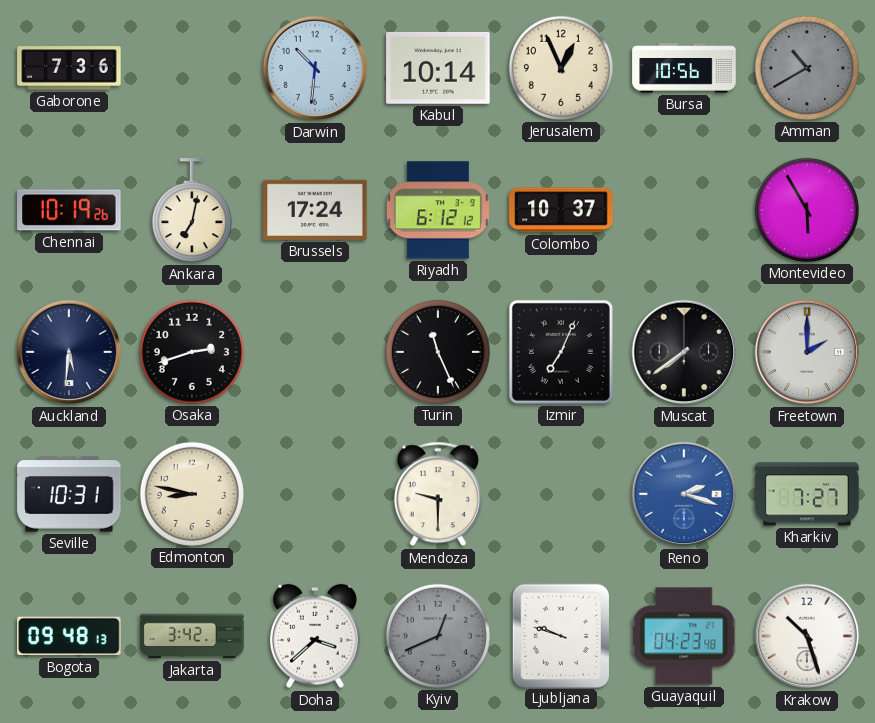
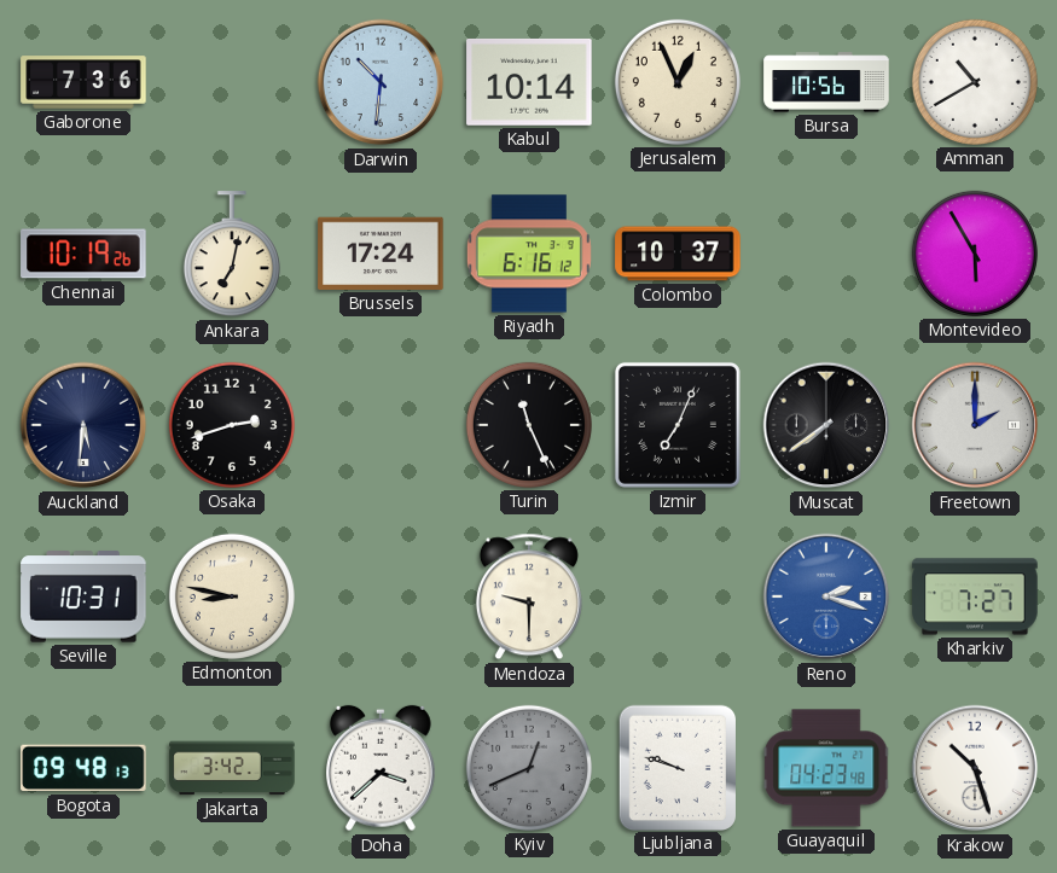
Amman dial: grey -> white
Riyadh: 6:12 -> 6:16
